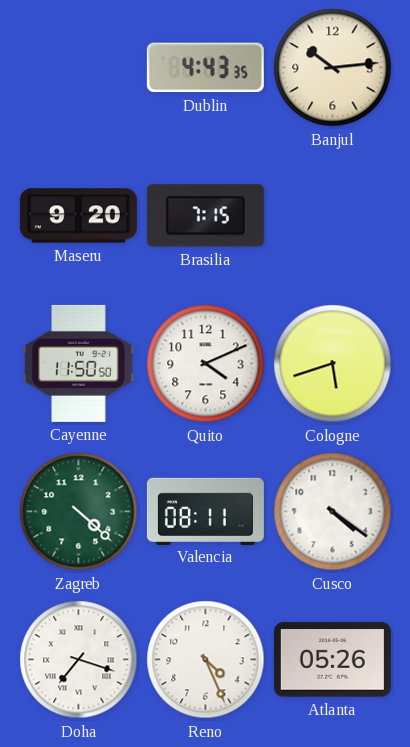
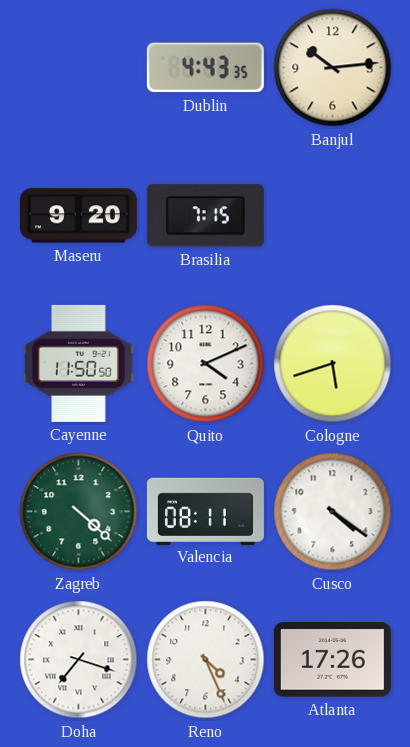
Atlanta: 05:26 -> 17:26
